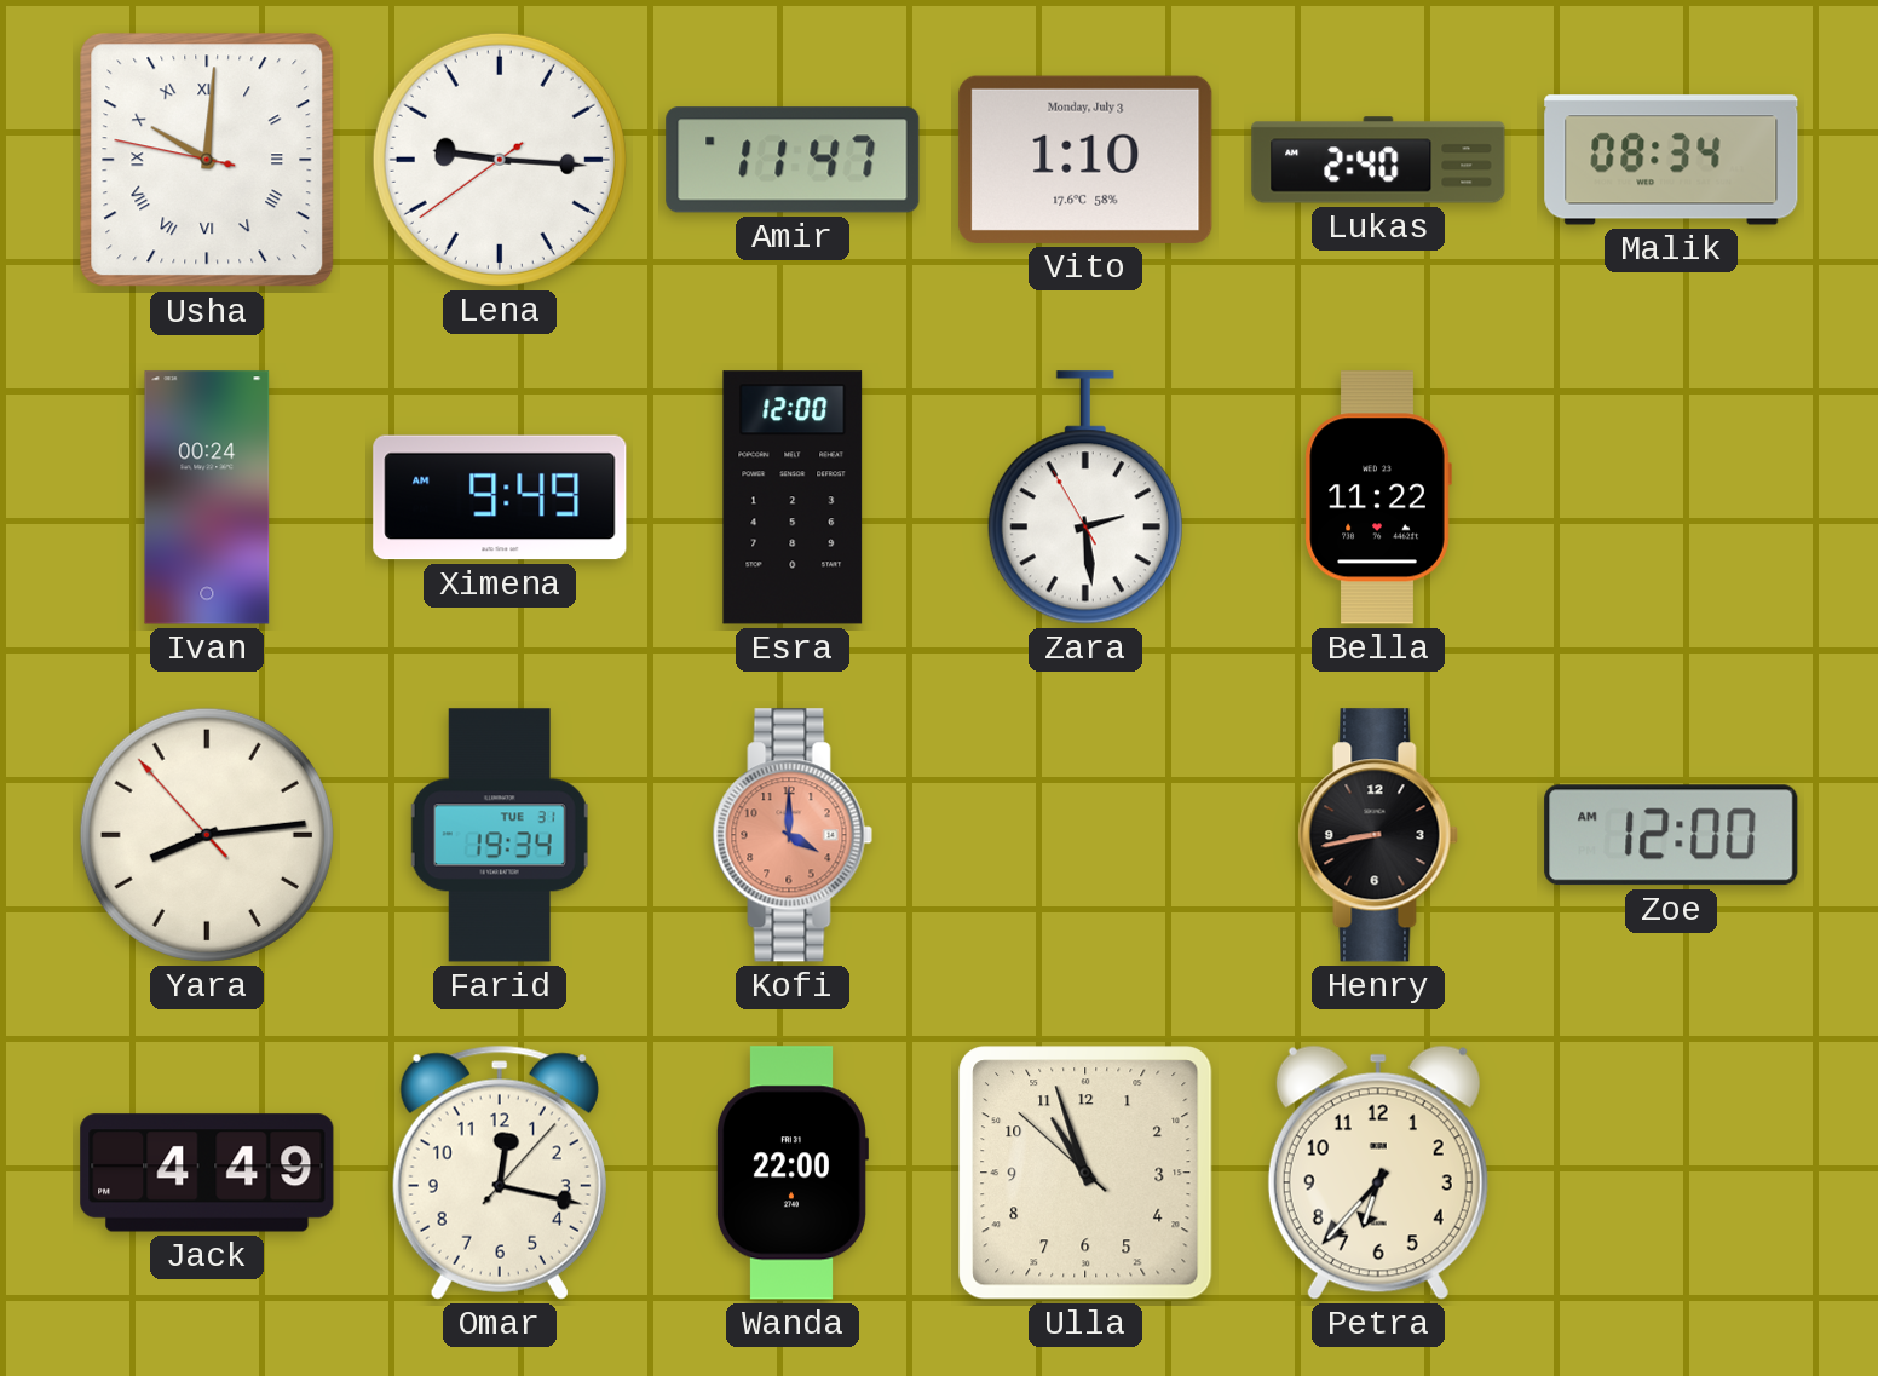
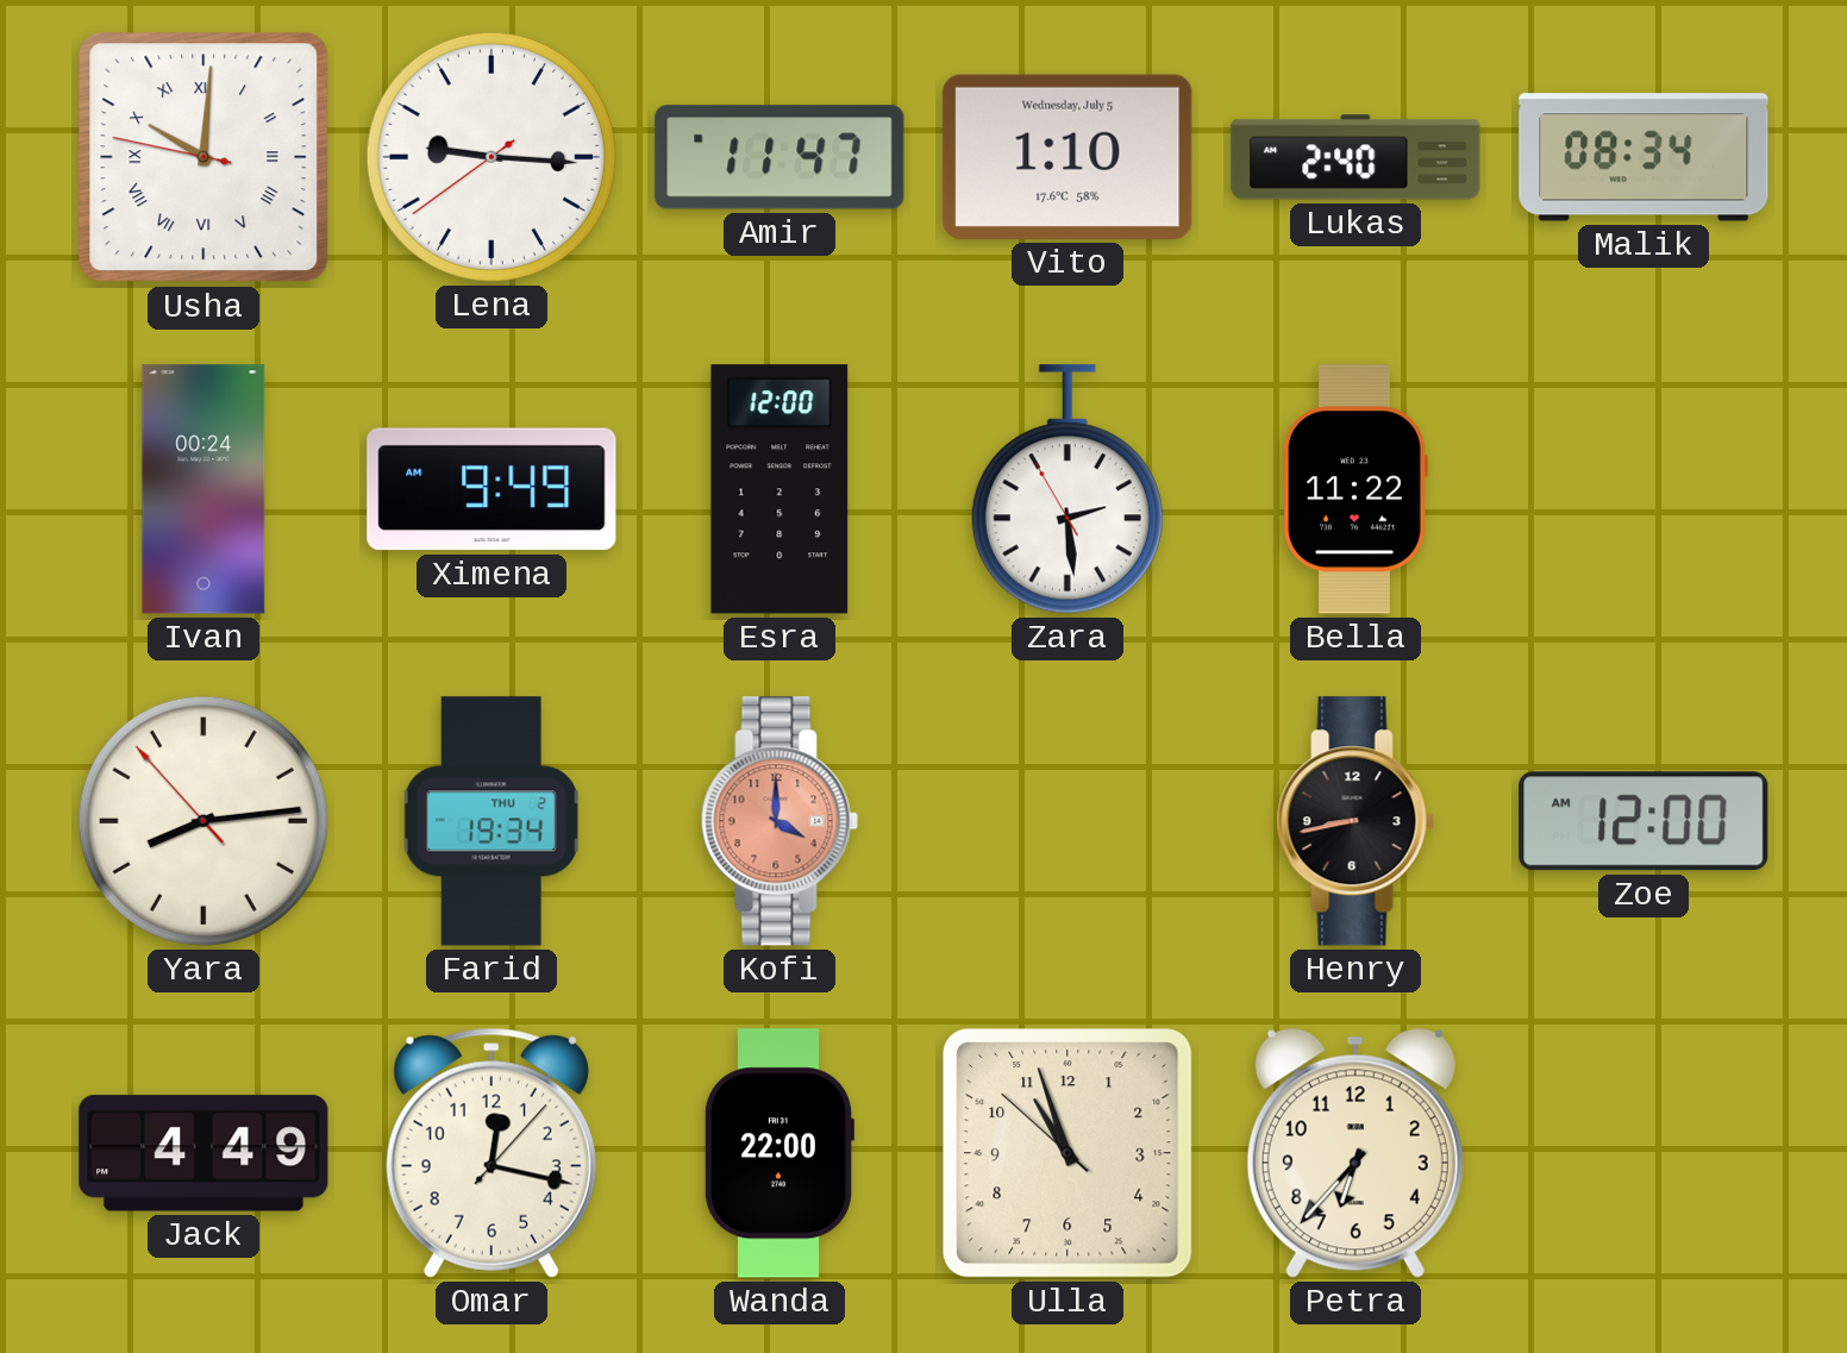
Vito date: Monday, July 3 -> Wednesday, July 5
Farid date: TUE 31 -> THU 2
